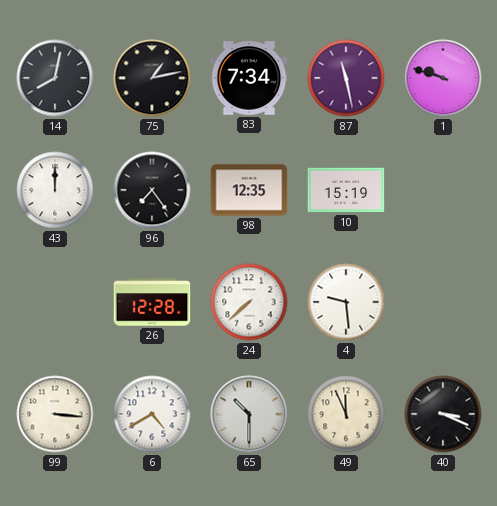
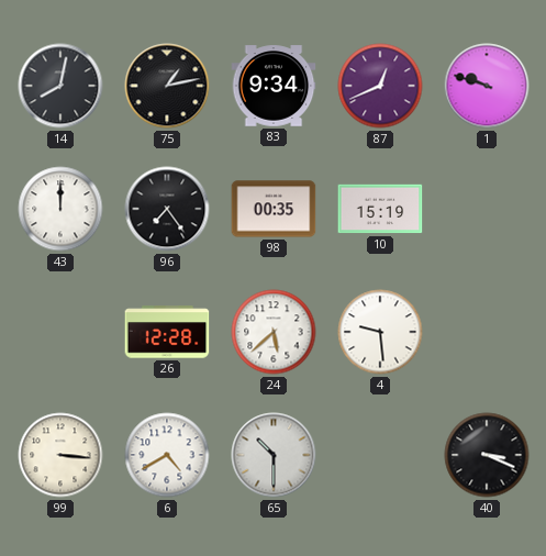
83: 7:34 -> 9:34
87: 11:28 -> 12:41
98: 12:35 -> 00:35
24: 7:38 -> 5:38
49: 11:56 -> none
